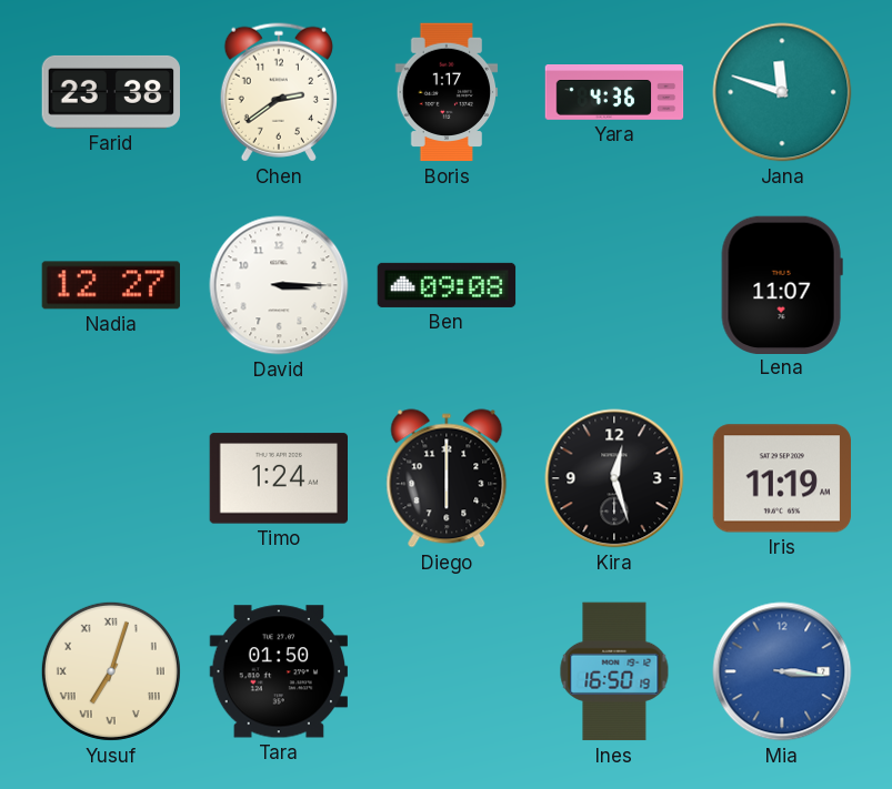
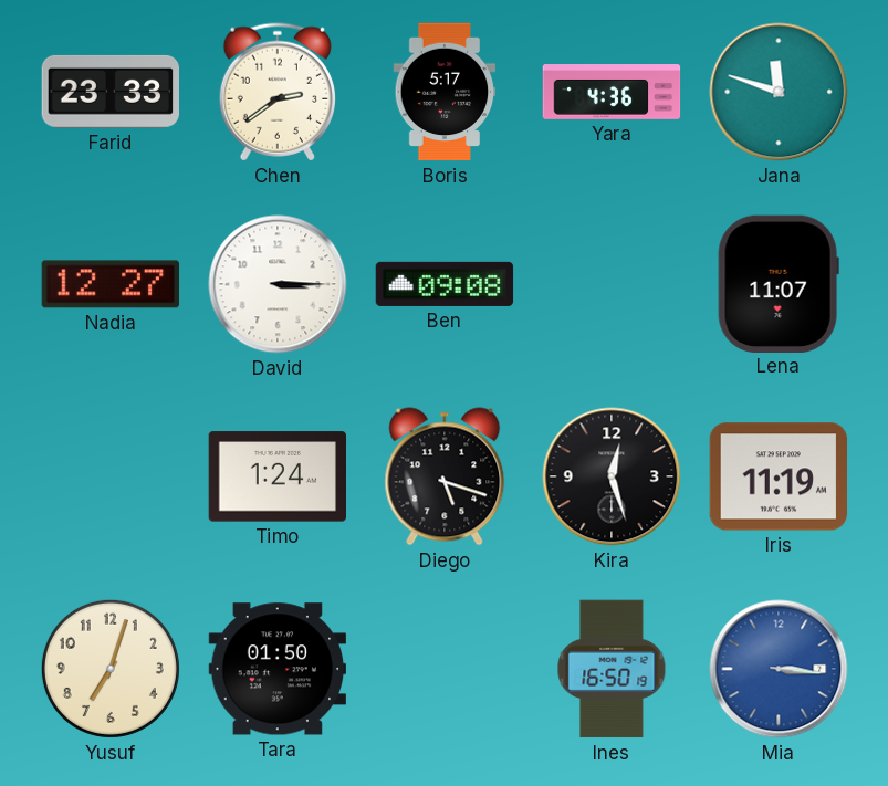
Farid: 23:38 -> 23:33
Boris: 1:17 -> 5:17
Diego: 6:00 -> 5:18
Yusuf numerals: Roman -> Arabic
